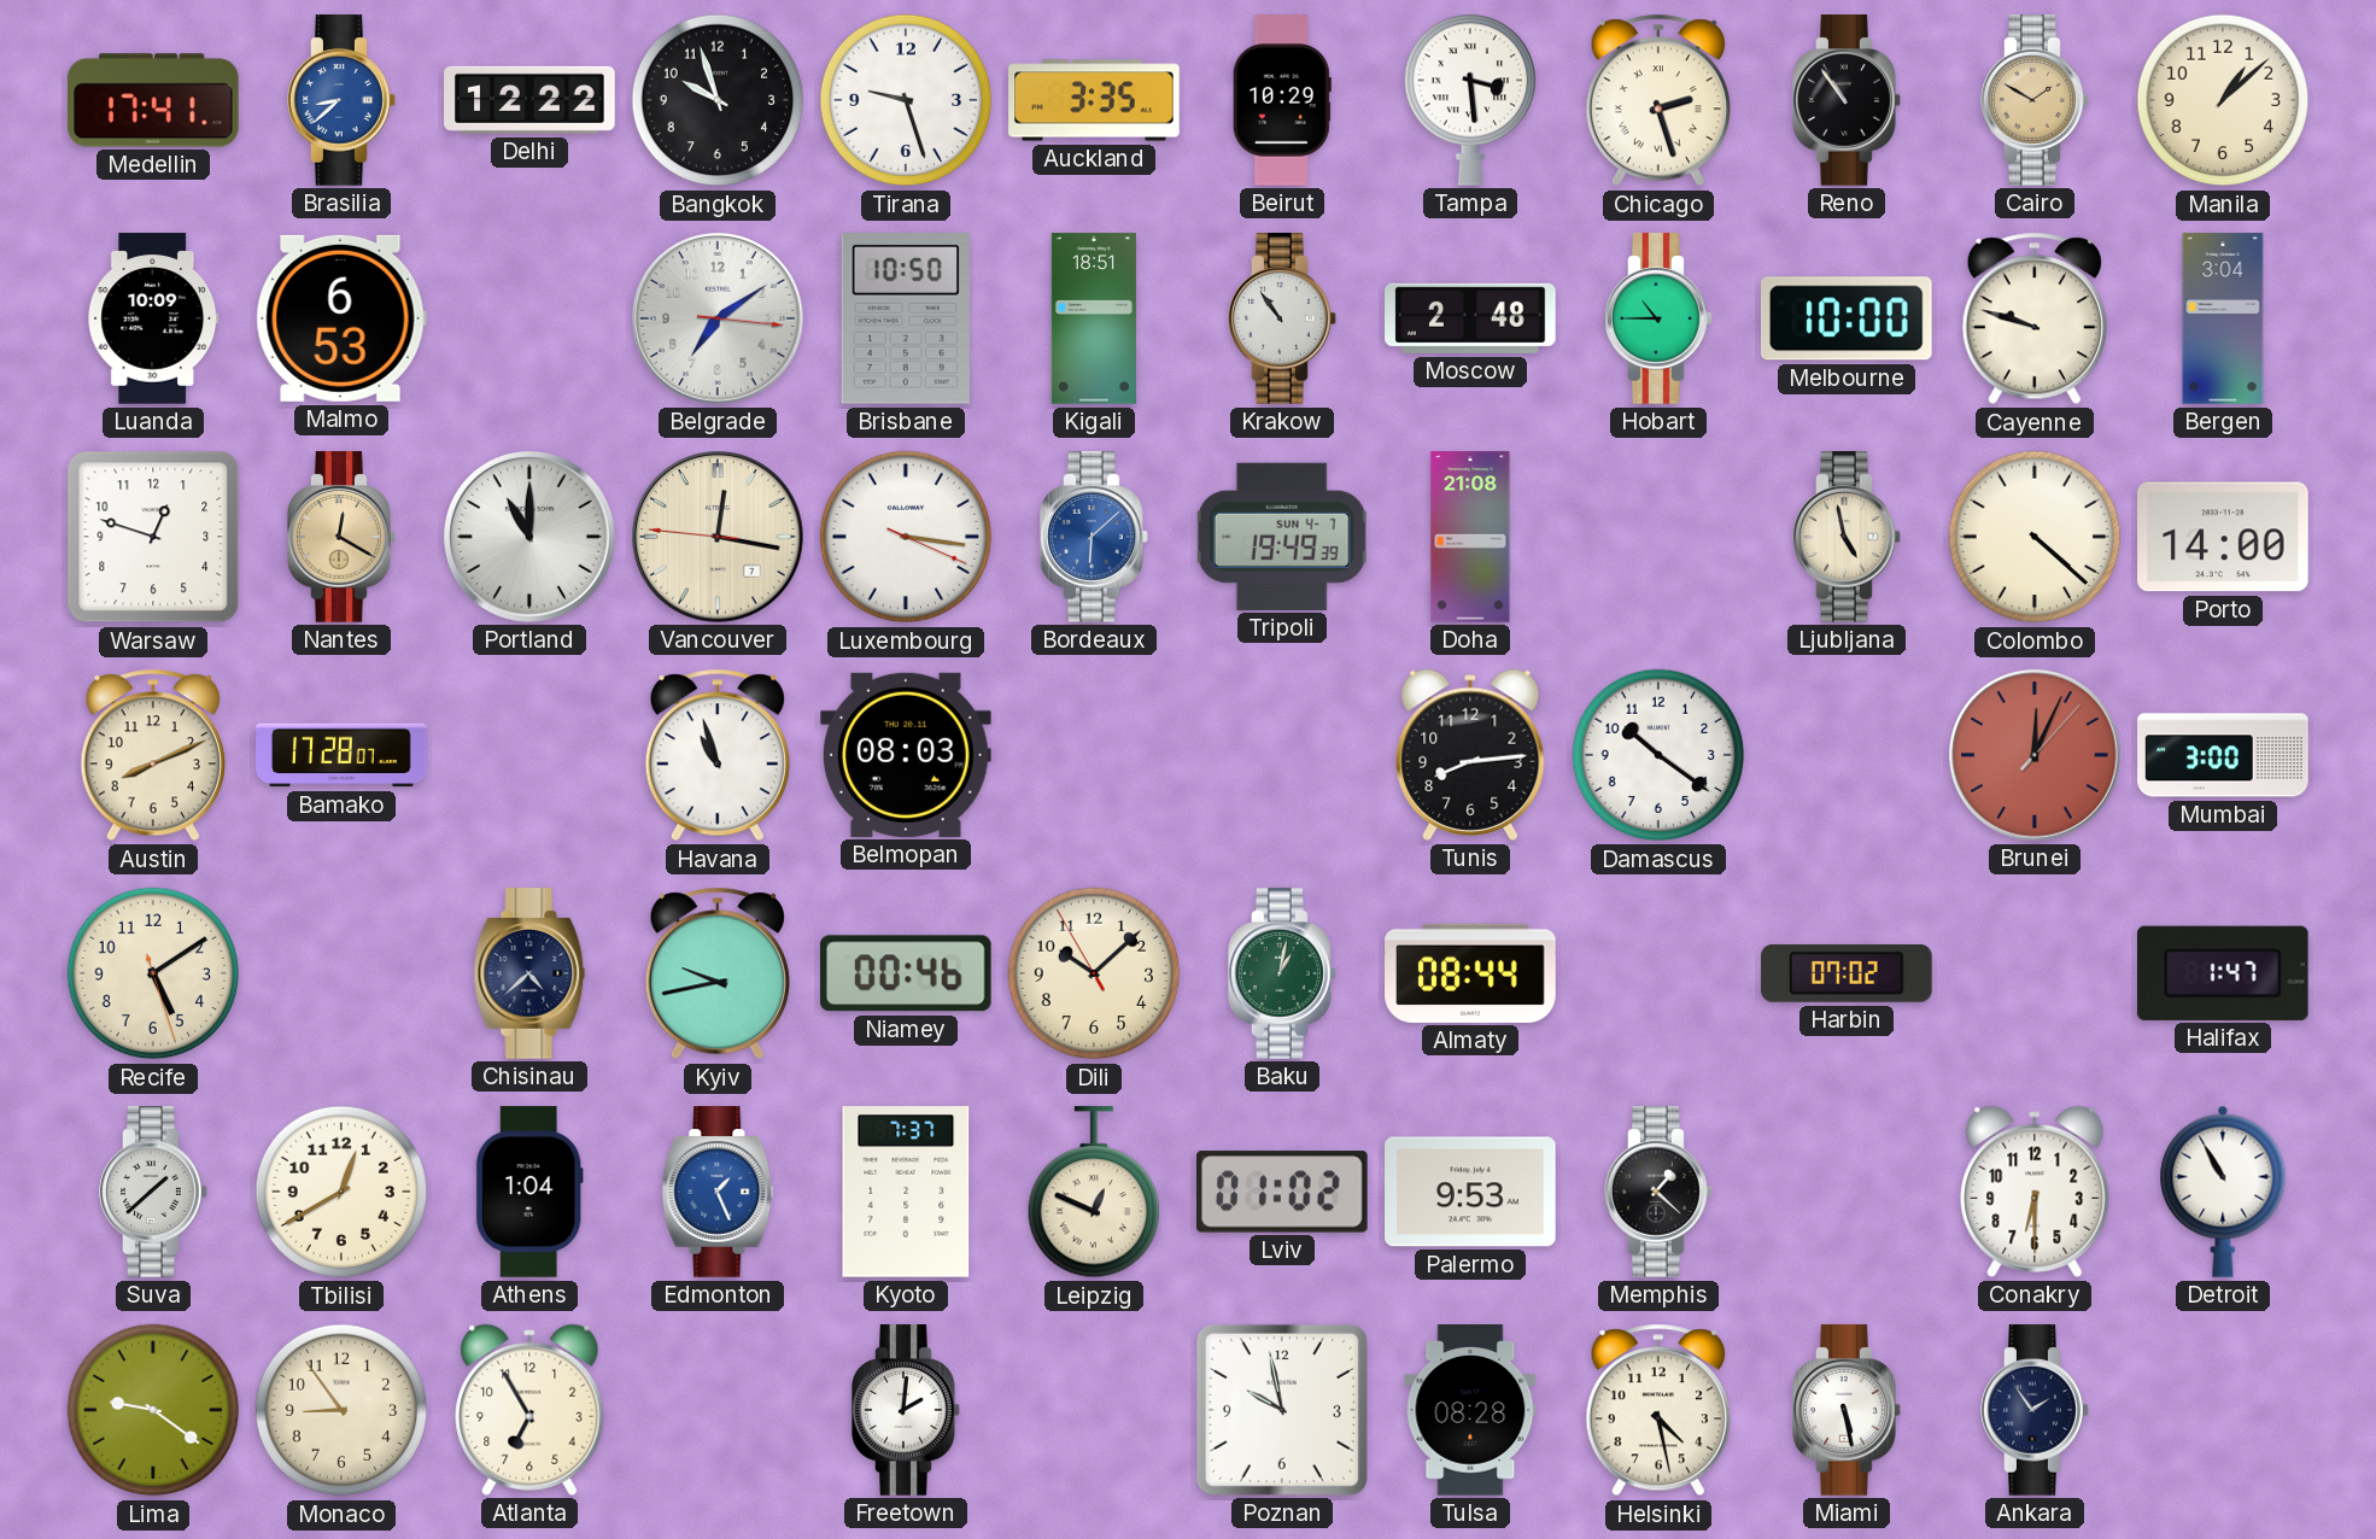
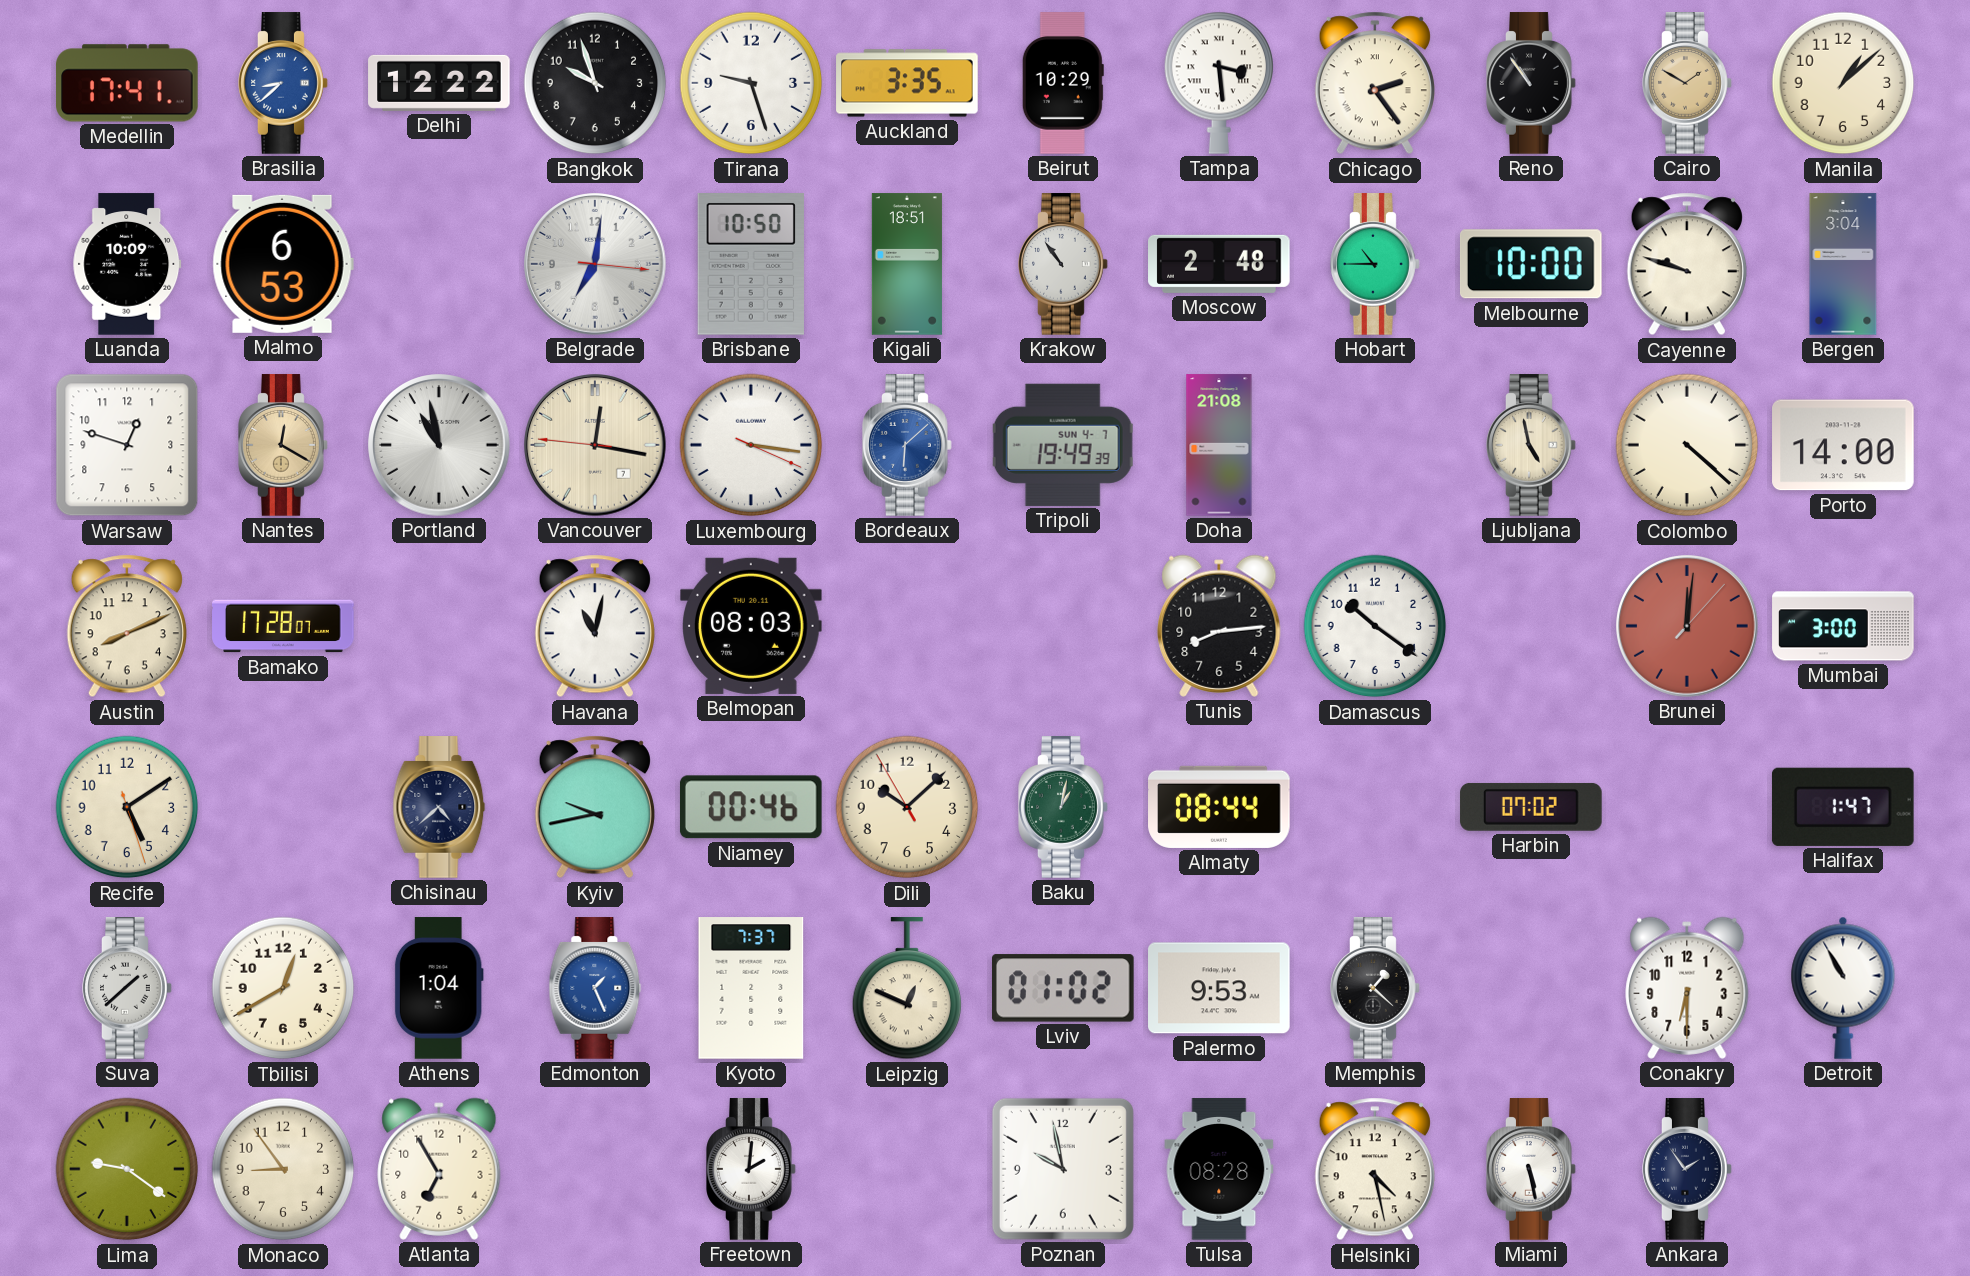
Chicago: 2:27 -> 2:24
Belgrade: 7:09 -> 7:01
Portland: 11:00 -> 10:58
Havana: 10:57 -> 11:02
Brunei: 12:04 -> 12:01
